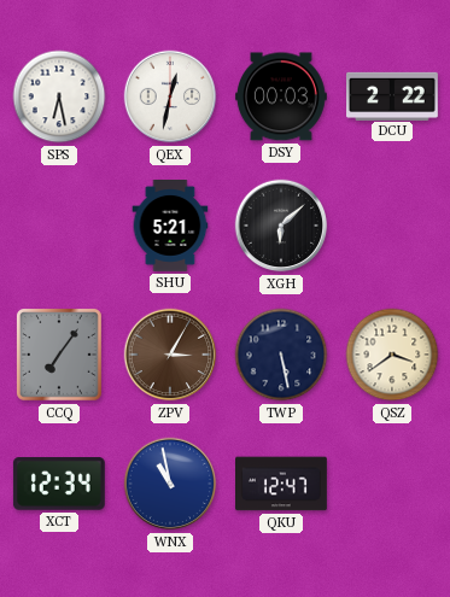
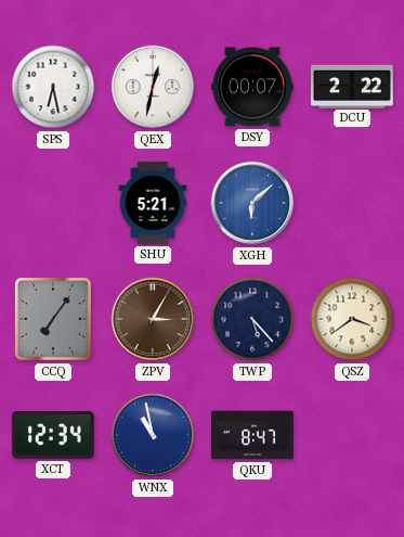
DSY: 00:03 -> 00:07
XGH dial: black -> blue
TWP: 5:28 -> 5:23
QKU: 12:47 -> 8:47
